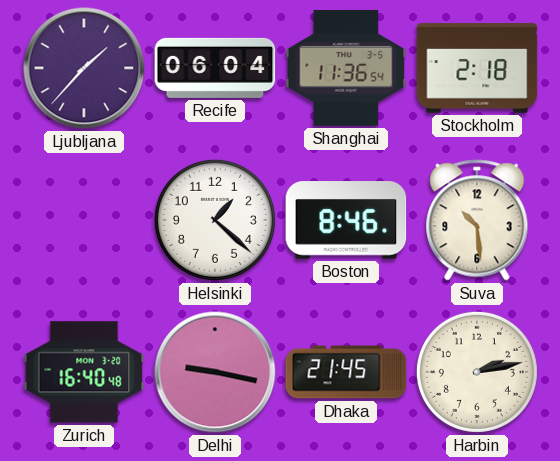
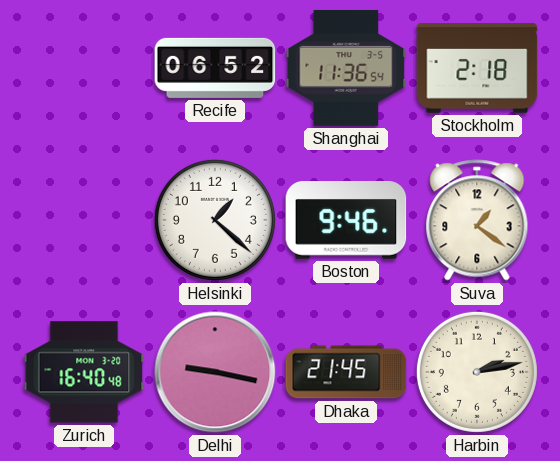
Ljubljana: 1:37 -> none
Recife: 06:04 -> 06:52
Boston: 8:46 -> 9:46
Suva: 10:29 -> 1:21
